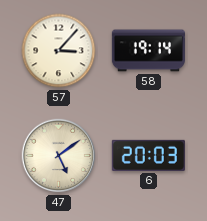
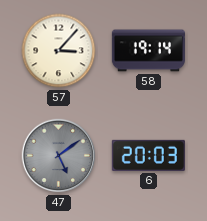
47 dial: cream -> grey
